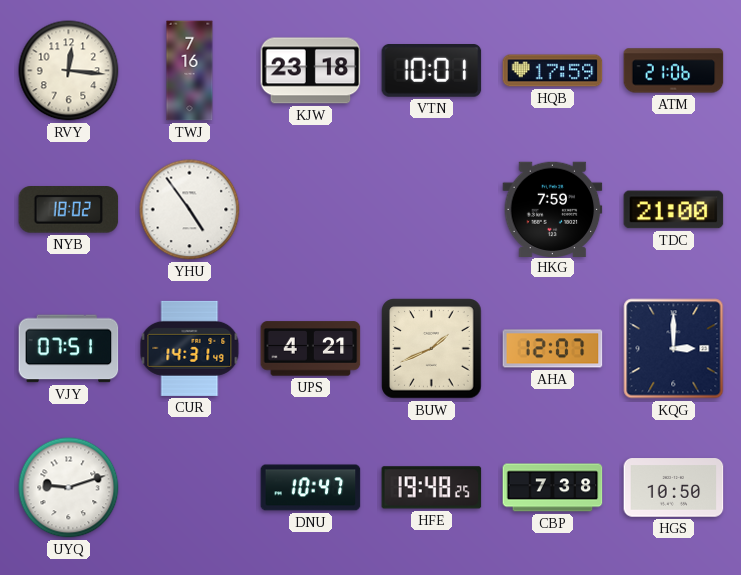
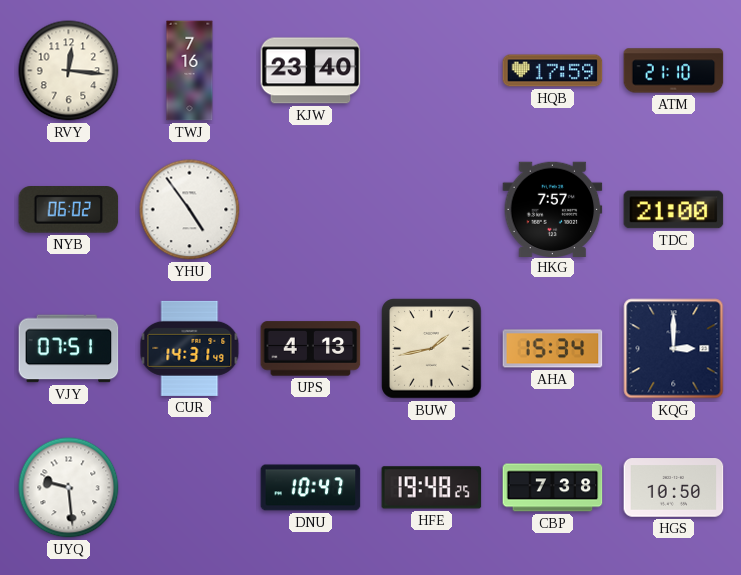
KJW: 23:18 -> 23:40
VTN: 10:01 -> none
ATM: 21:06 -> 21:10
NYB: 18:02 -> 06:02
HKG: 7:59 -> 7:57
UPS: 4:21 -> 4:13
BUW: 1:41 -> 1:43
AHA: 12:07 -> 15:34
UYQ: 9:12 -> 9:29
